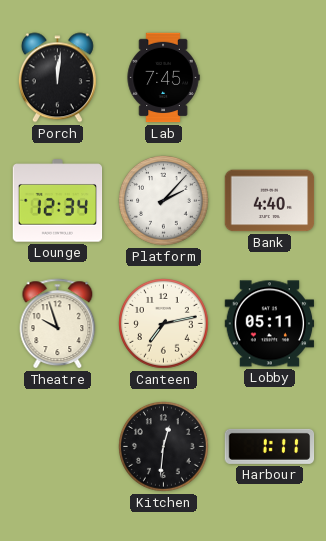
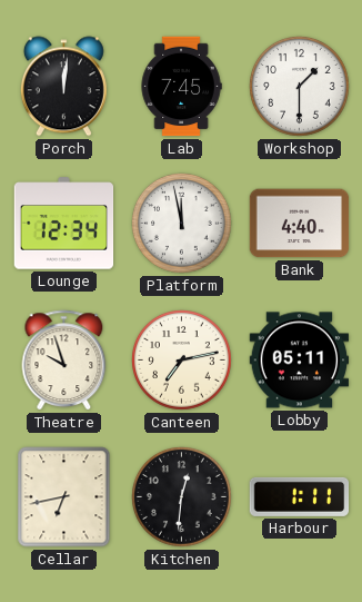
Workshop: none -> 1:30
Platform: 2:07 -> 11:58
Cellar: none -> 6:43
